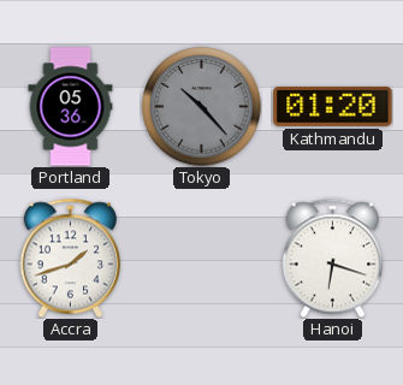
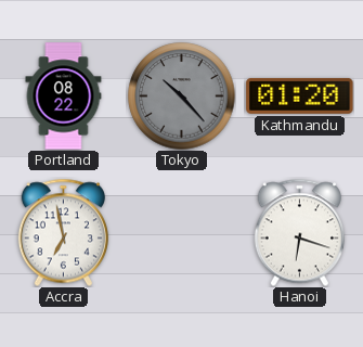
Portland: 05:36 -> 08:22
Accra: 1:42 -> 6:58
